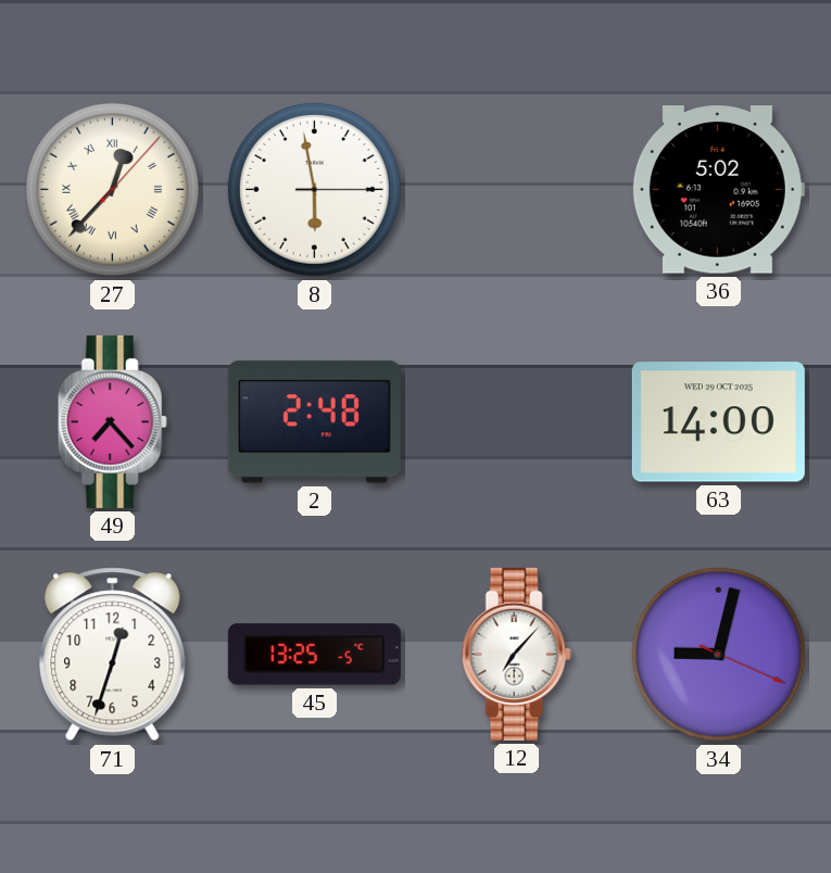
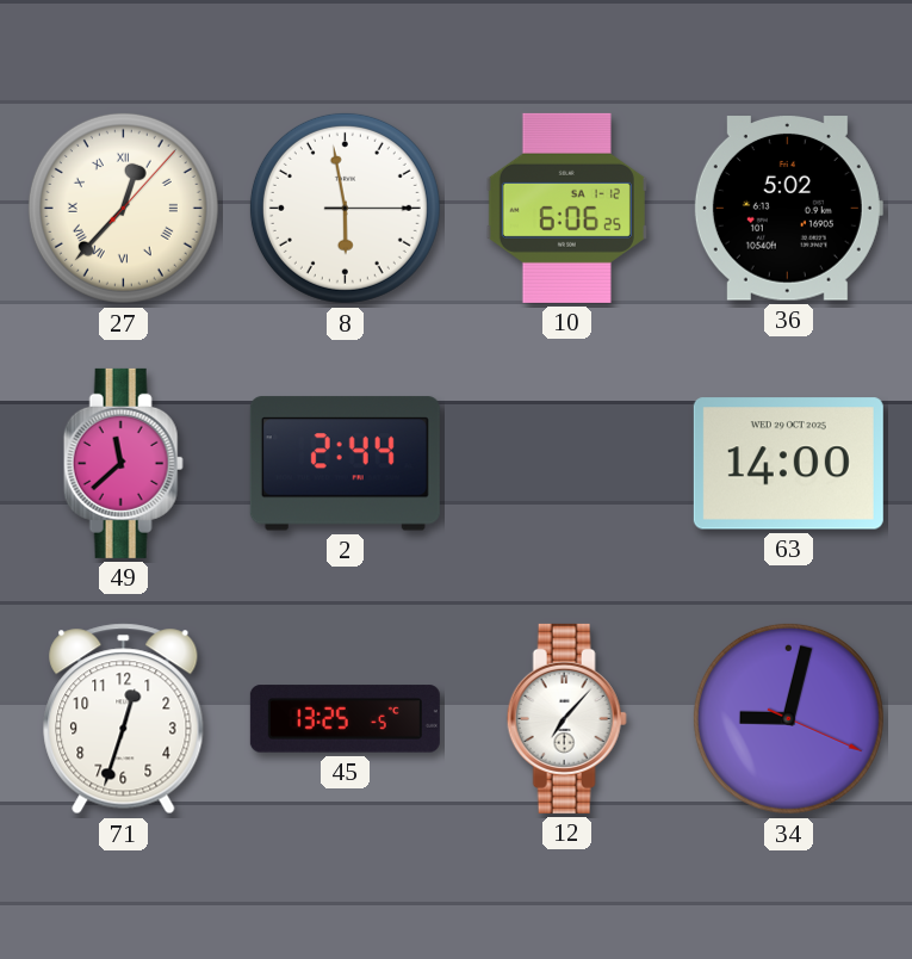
10: none -> 6:06
49: 7:23 -> 11:38
2: 2:48 -> 2:44
